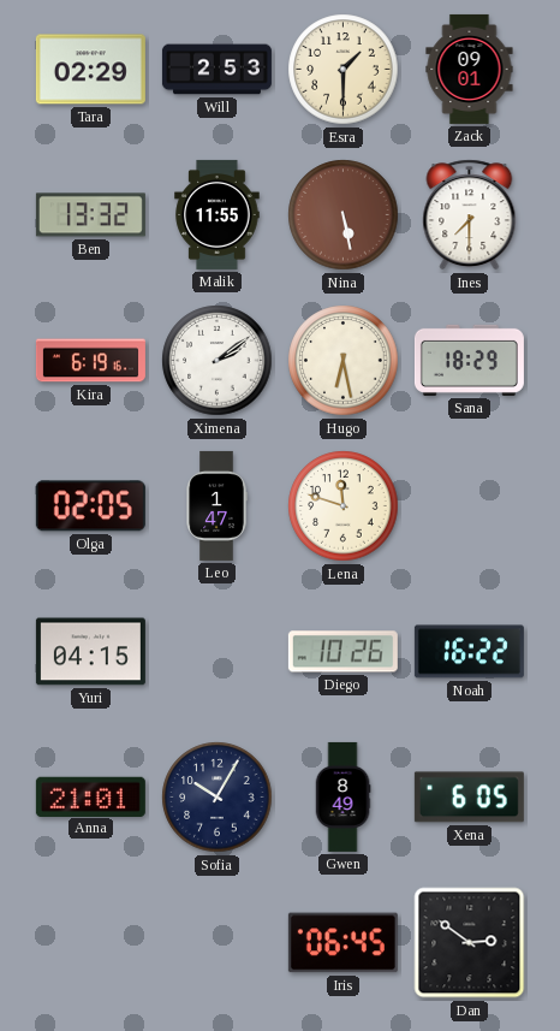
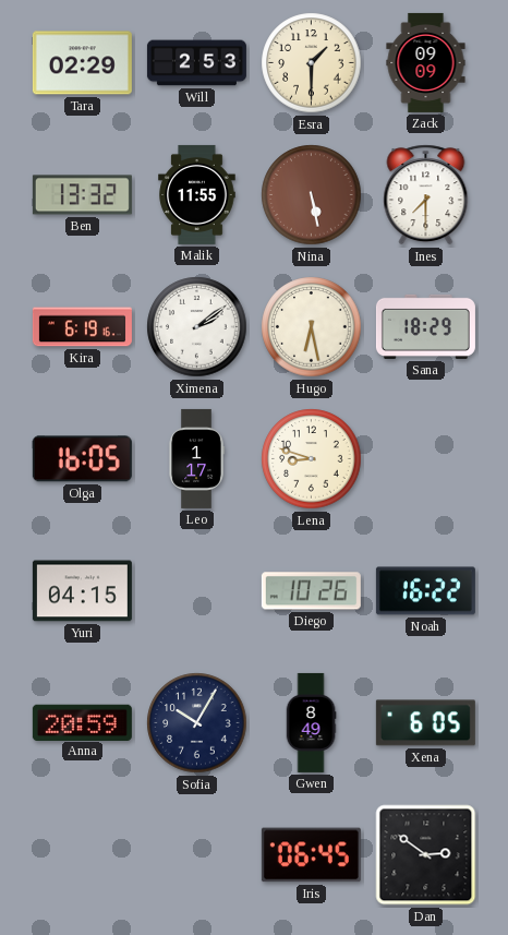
Zack: 09:01 -> 09:09
Olga: 02:05 -> 16:05
Leo: 1:47 -> 1:17
Lena: 11:48 -> 8:48
Anna: 21:01 -> 20:59
